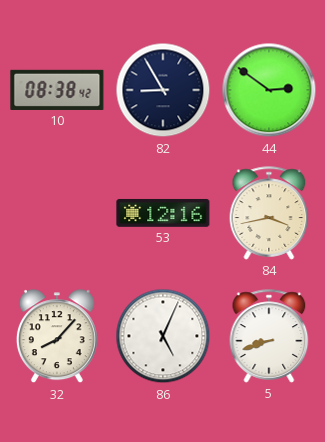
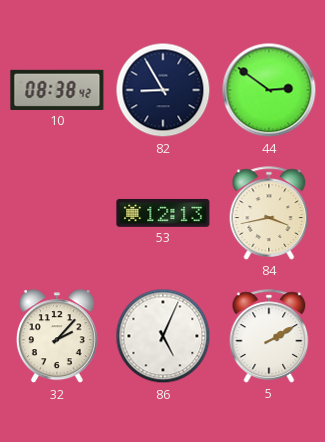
53: 12:16 -> 12:13
32: 8:07 -> 2:07
5: 8:42 -> 2:10
